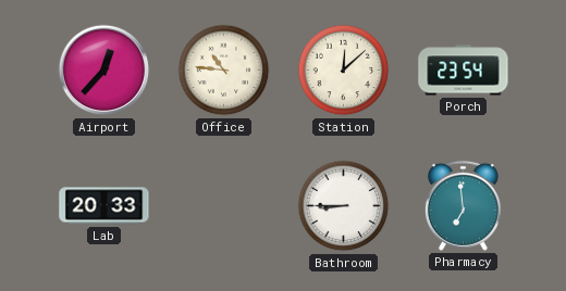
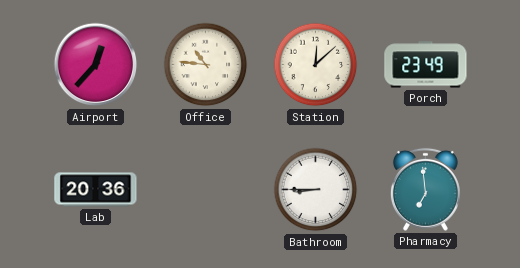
Porch: 23:54 -> 23:49
Lab: 20:33 -> 20:36
